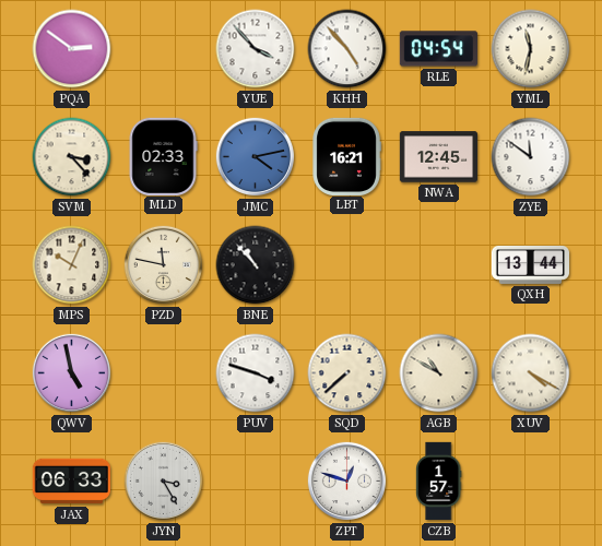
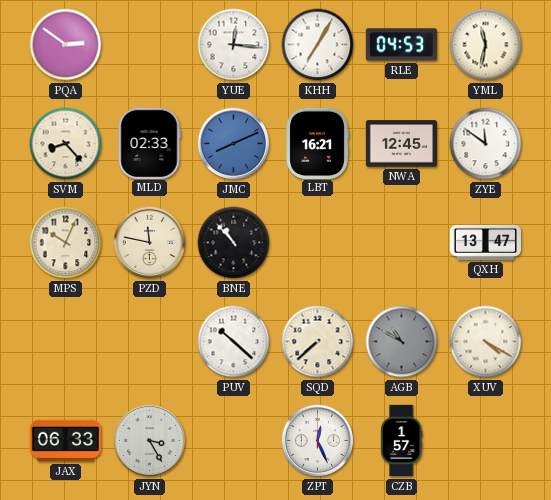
YUE: 3:53 -> 12:16
KHH: 4:53 -> 7:05
RLE: 04:54 -> 04:53
SVM: 3:23 -> 8:23
JMC: 4:13 -> 8:11
QXH: 13:44 -> 13:47
QWV: 4:58 -> none
PUV: 3:48 -> 10:22
AGB dial: cream -> grey
ZPT: 12:48 -> 12:26
